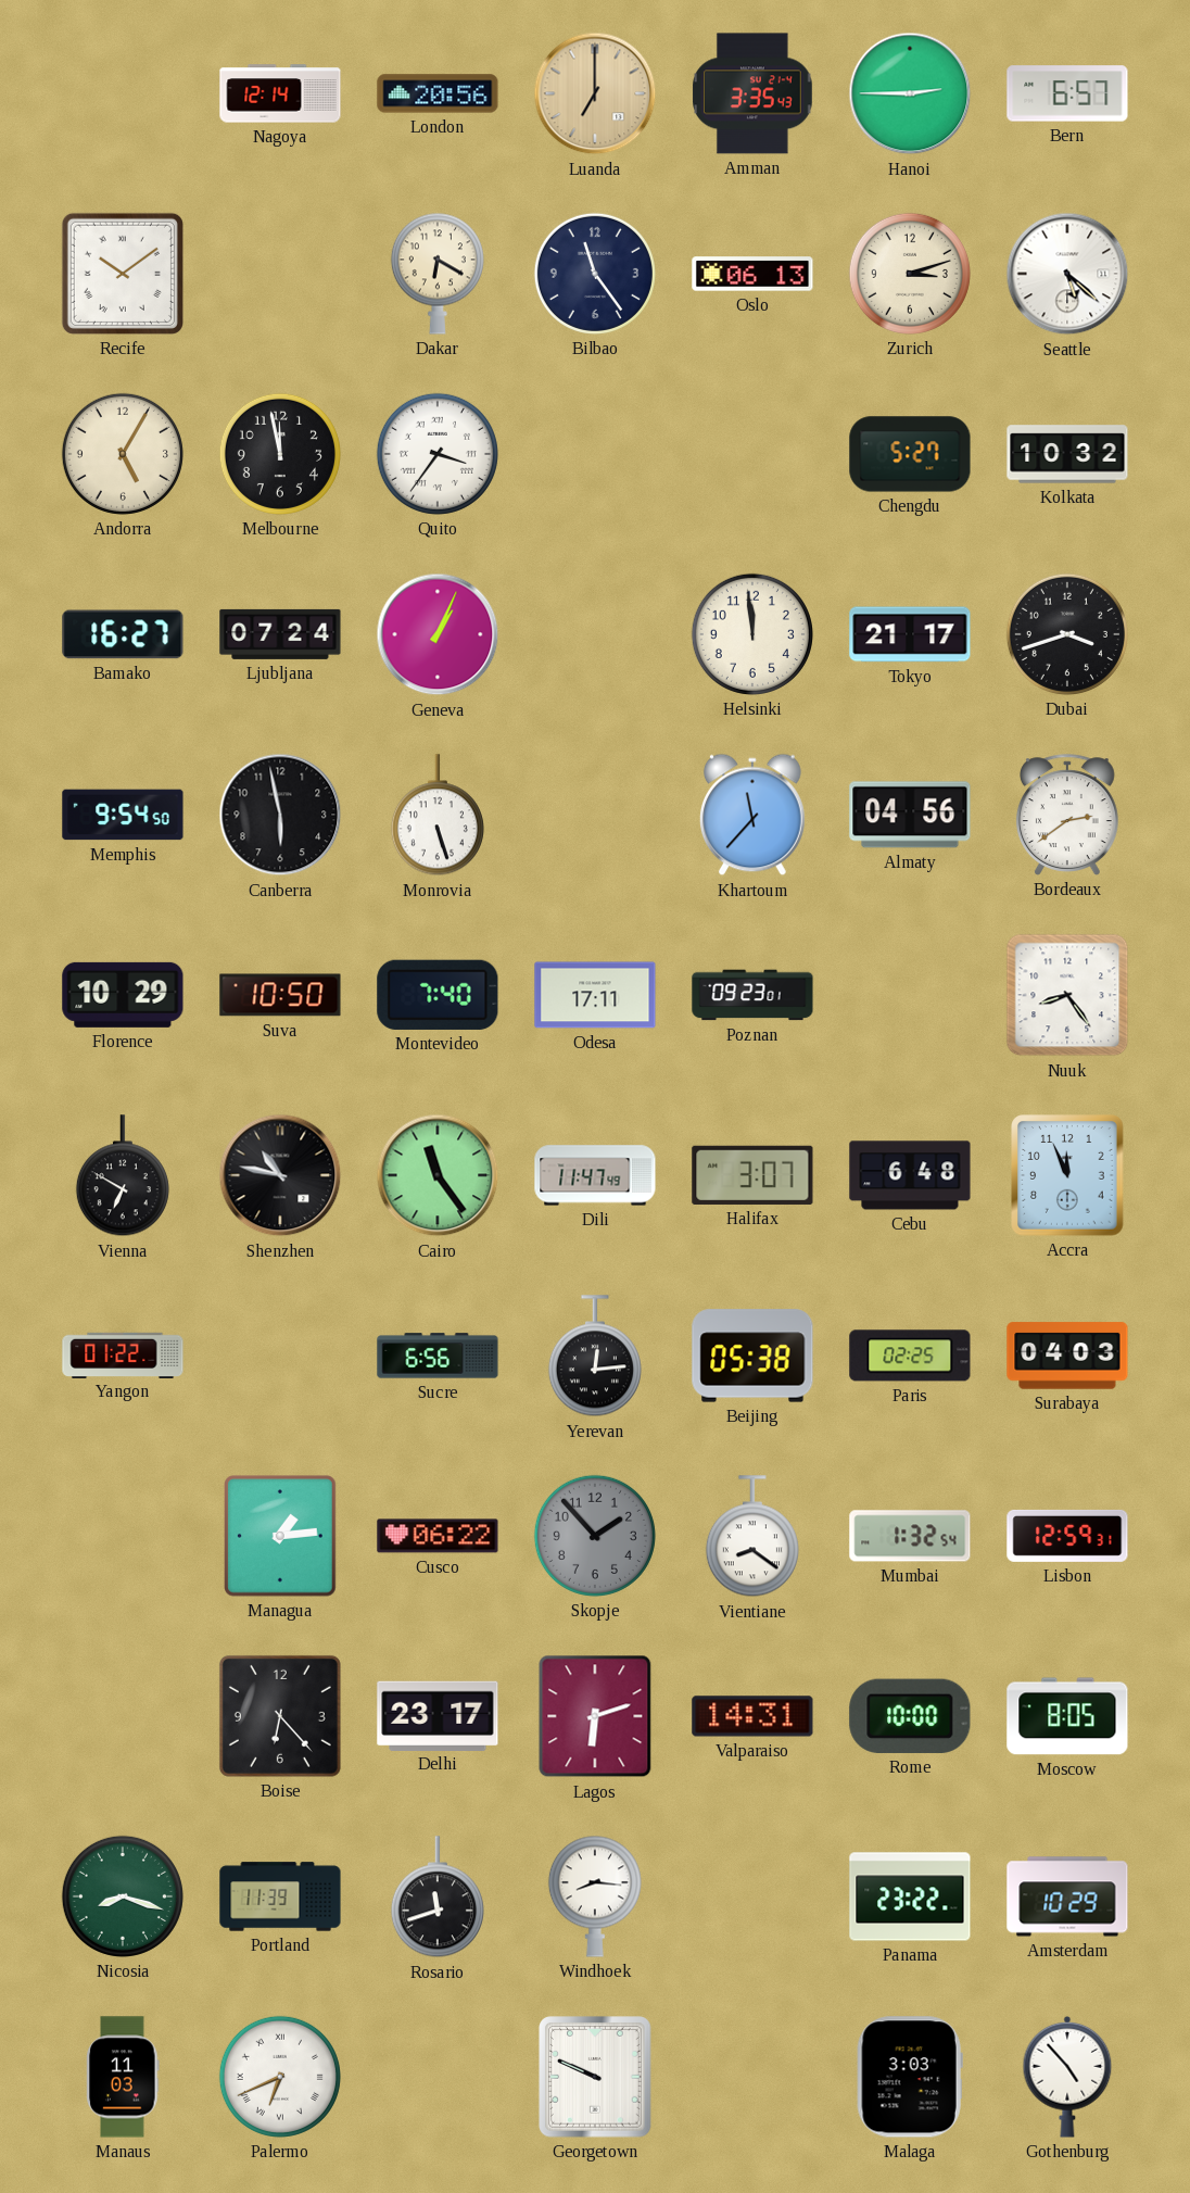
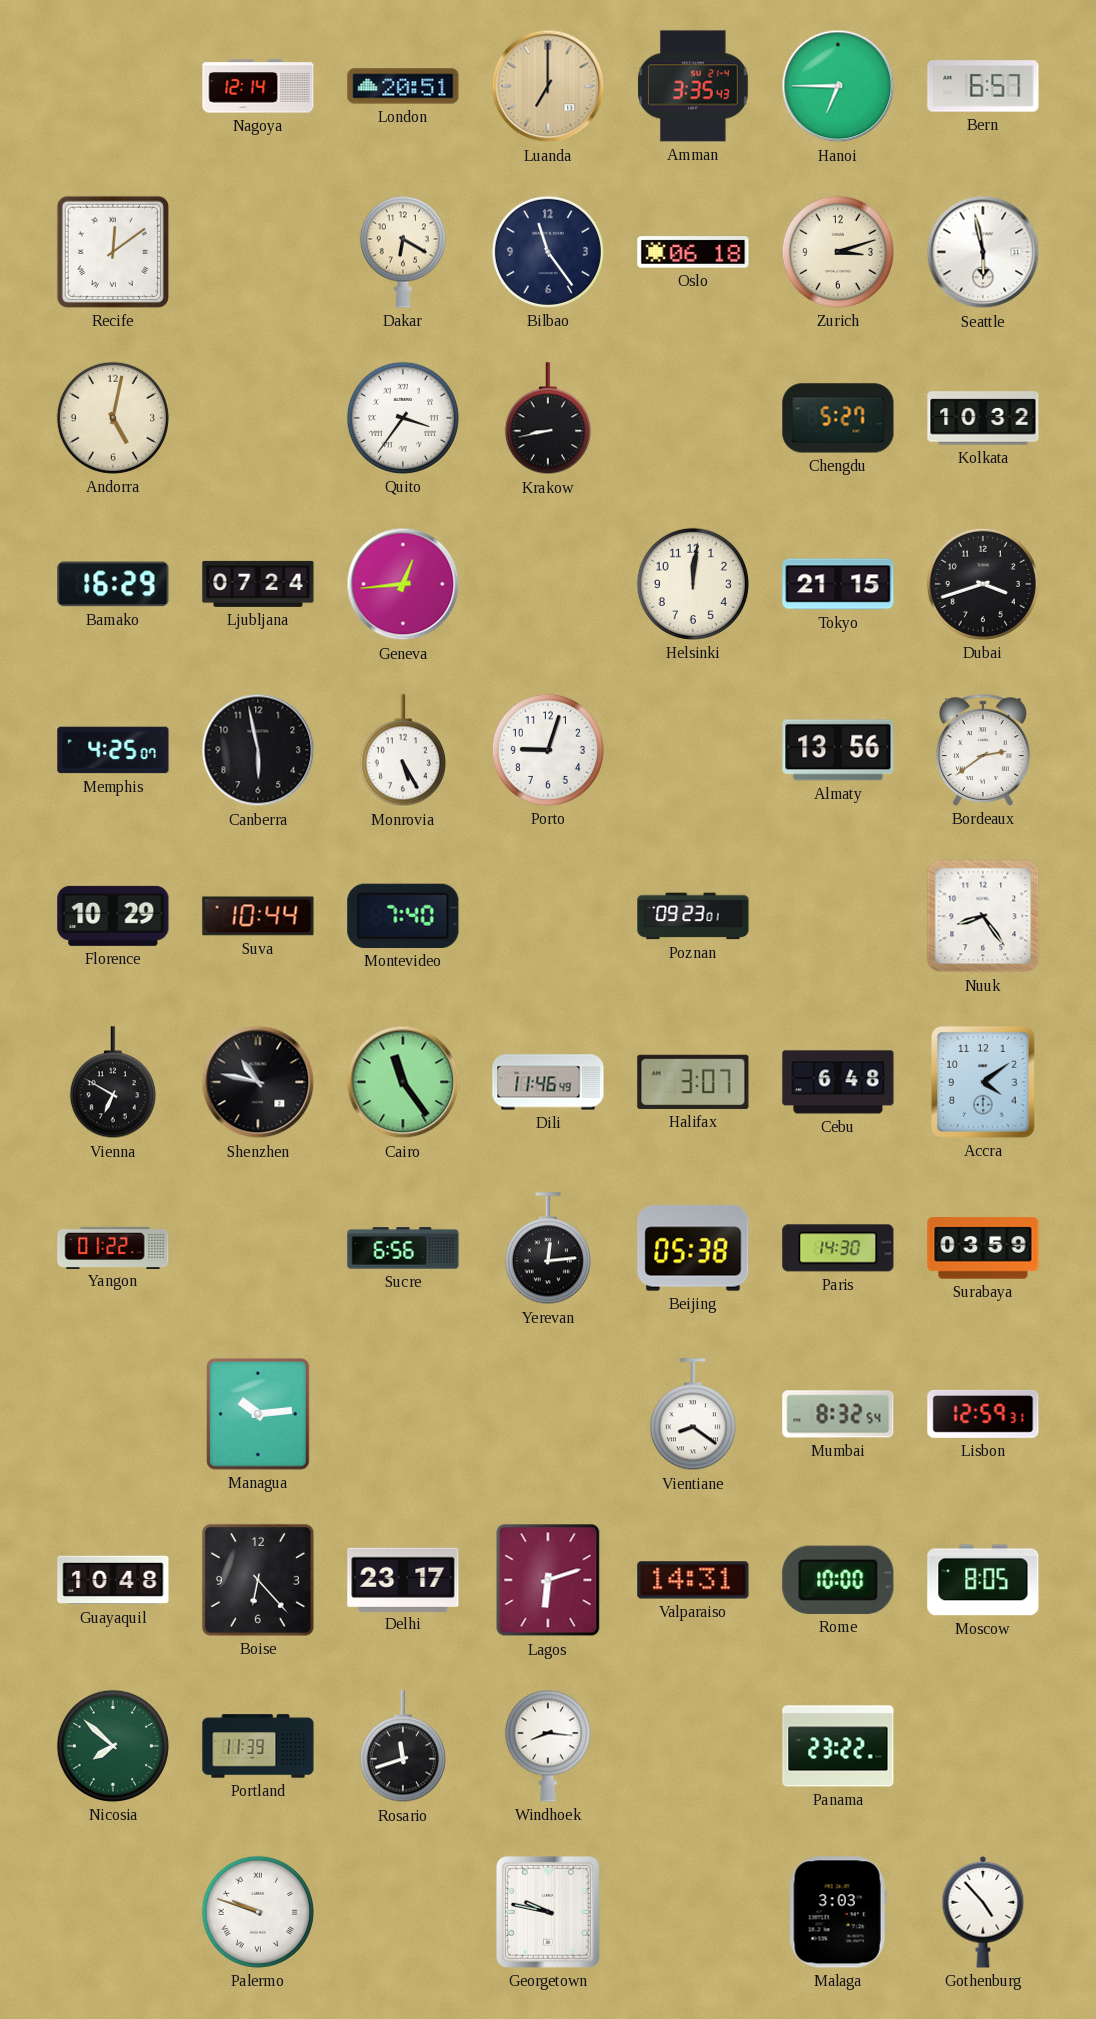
London: 20:56 -> 20:51
Hanoi: 2:45 -> 6:45
Recife: 10:09 -> 12:09
Oslo: 06:13 -> 06:18
Seattle: 5:22 -> 5:58
Andorra: 5:05 -> 5:02
Melbourne: 11:58 -> none
Krakow: none -> 8:43
Bamako: 16:27 -> 16:29
Geneva: 1:04 -> 12:44
Helsinki: 11:59 -> 12:01
Tokyo: 21:17 -> 21:15
Memphis: 9:54 -> 4:25
Monrovia: 5:27 -> 5:25
Porto: none -> 9:03
Khartoum: 11:37 -> none
Almaty: 04:56 -> 13:56
Suva: 10:50 -> 10:44
Odesa: 17:11 -> none
Dili: 11:47 -> 11:46
Accra: 11:56 -> 4:09
Paris: 02:25 -> 14:30
Surabaya: 04:03 -> 03:59
Managua: 1:14 -> 10:14
Cusco: 06:22 -> none
Skopje: 1:53 -> none
Mumbai: 1:32 -> 8:32
Guayaquil: none -> 10:48
Nicosia: 8:18 -> 7:52
Amsterdam: 10:29 -> none
Manaus: 11:03 -> none
Palermo: 6:41 -> 9:48
Georgetown: 9:49 -> 9:47
